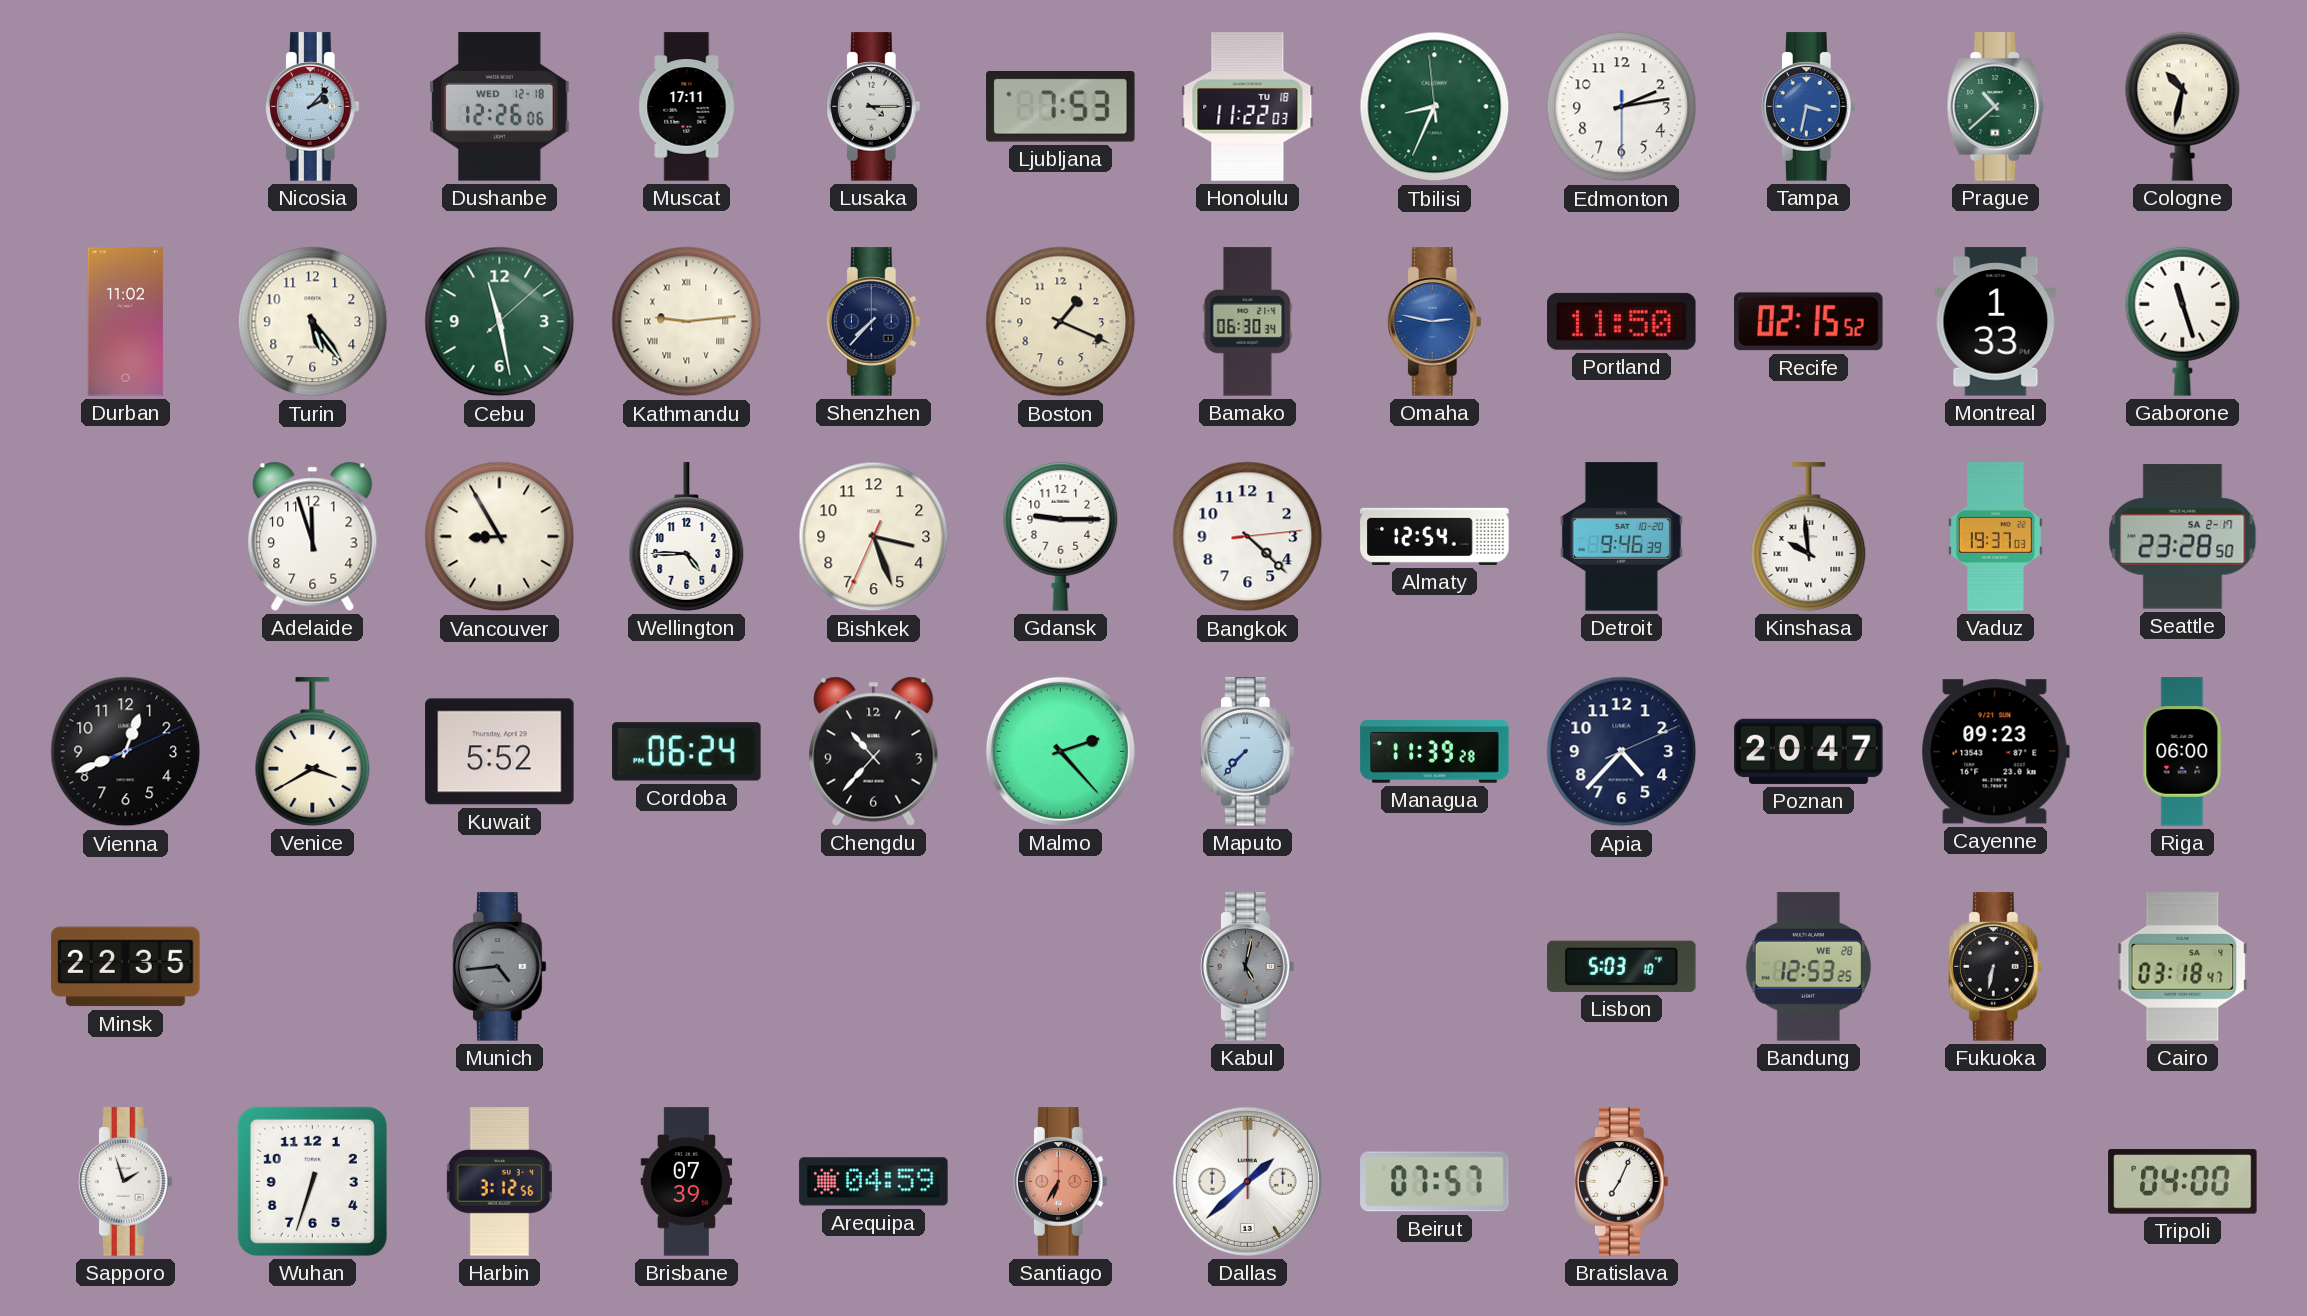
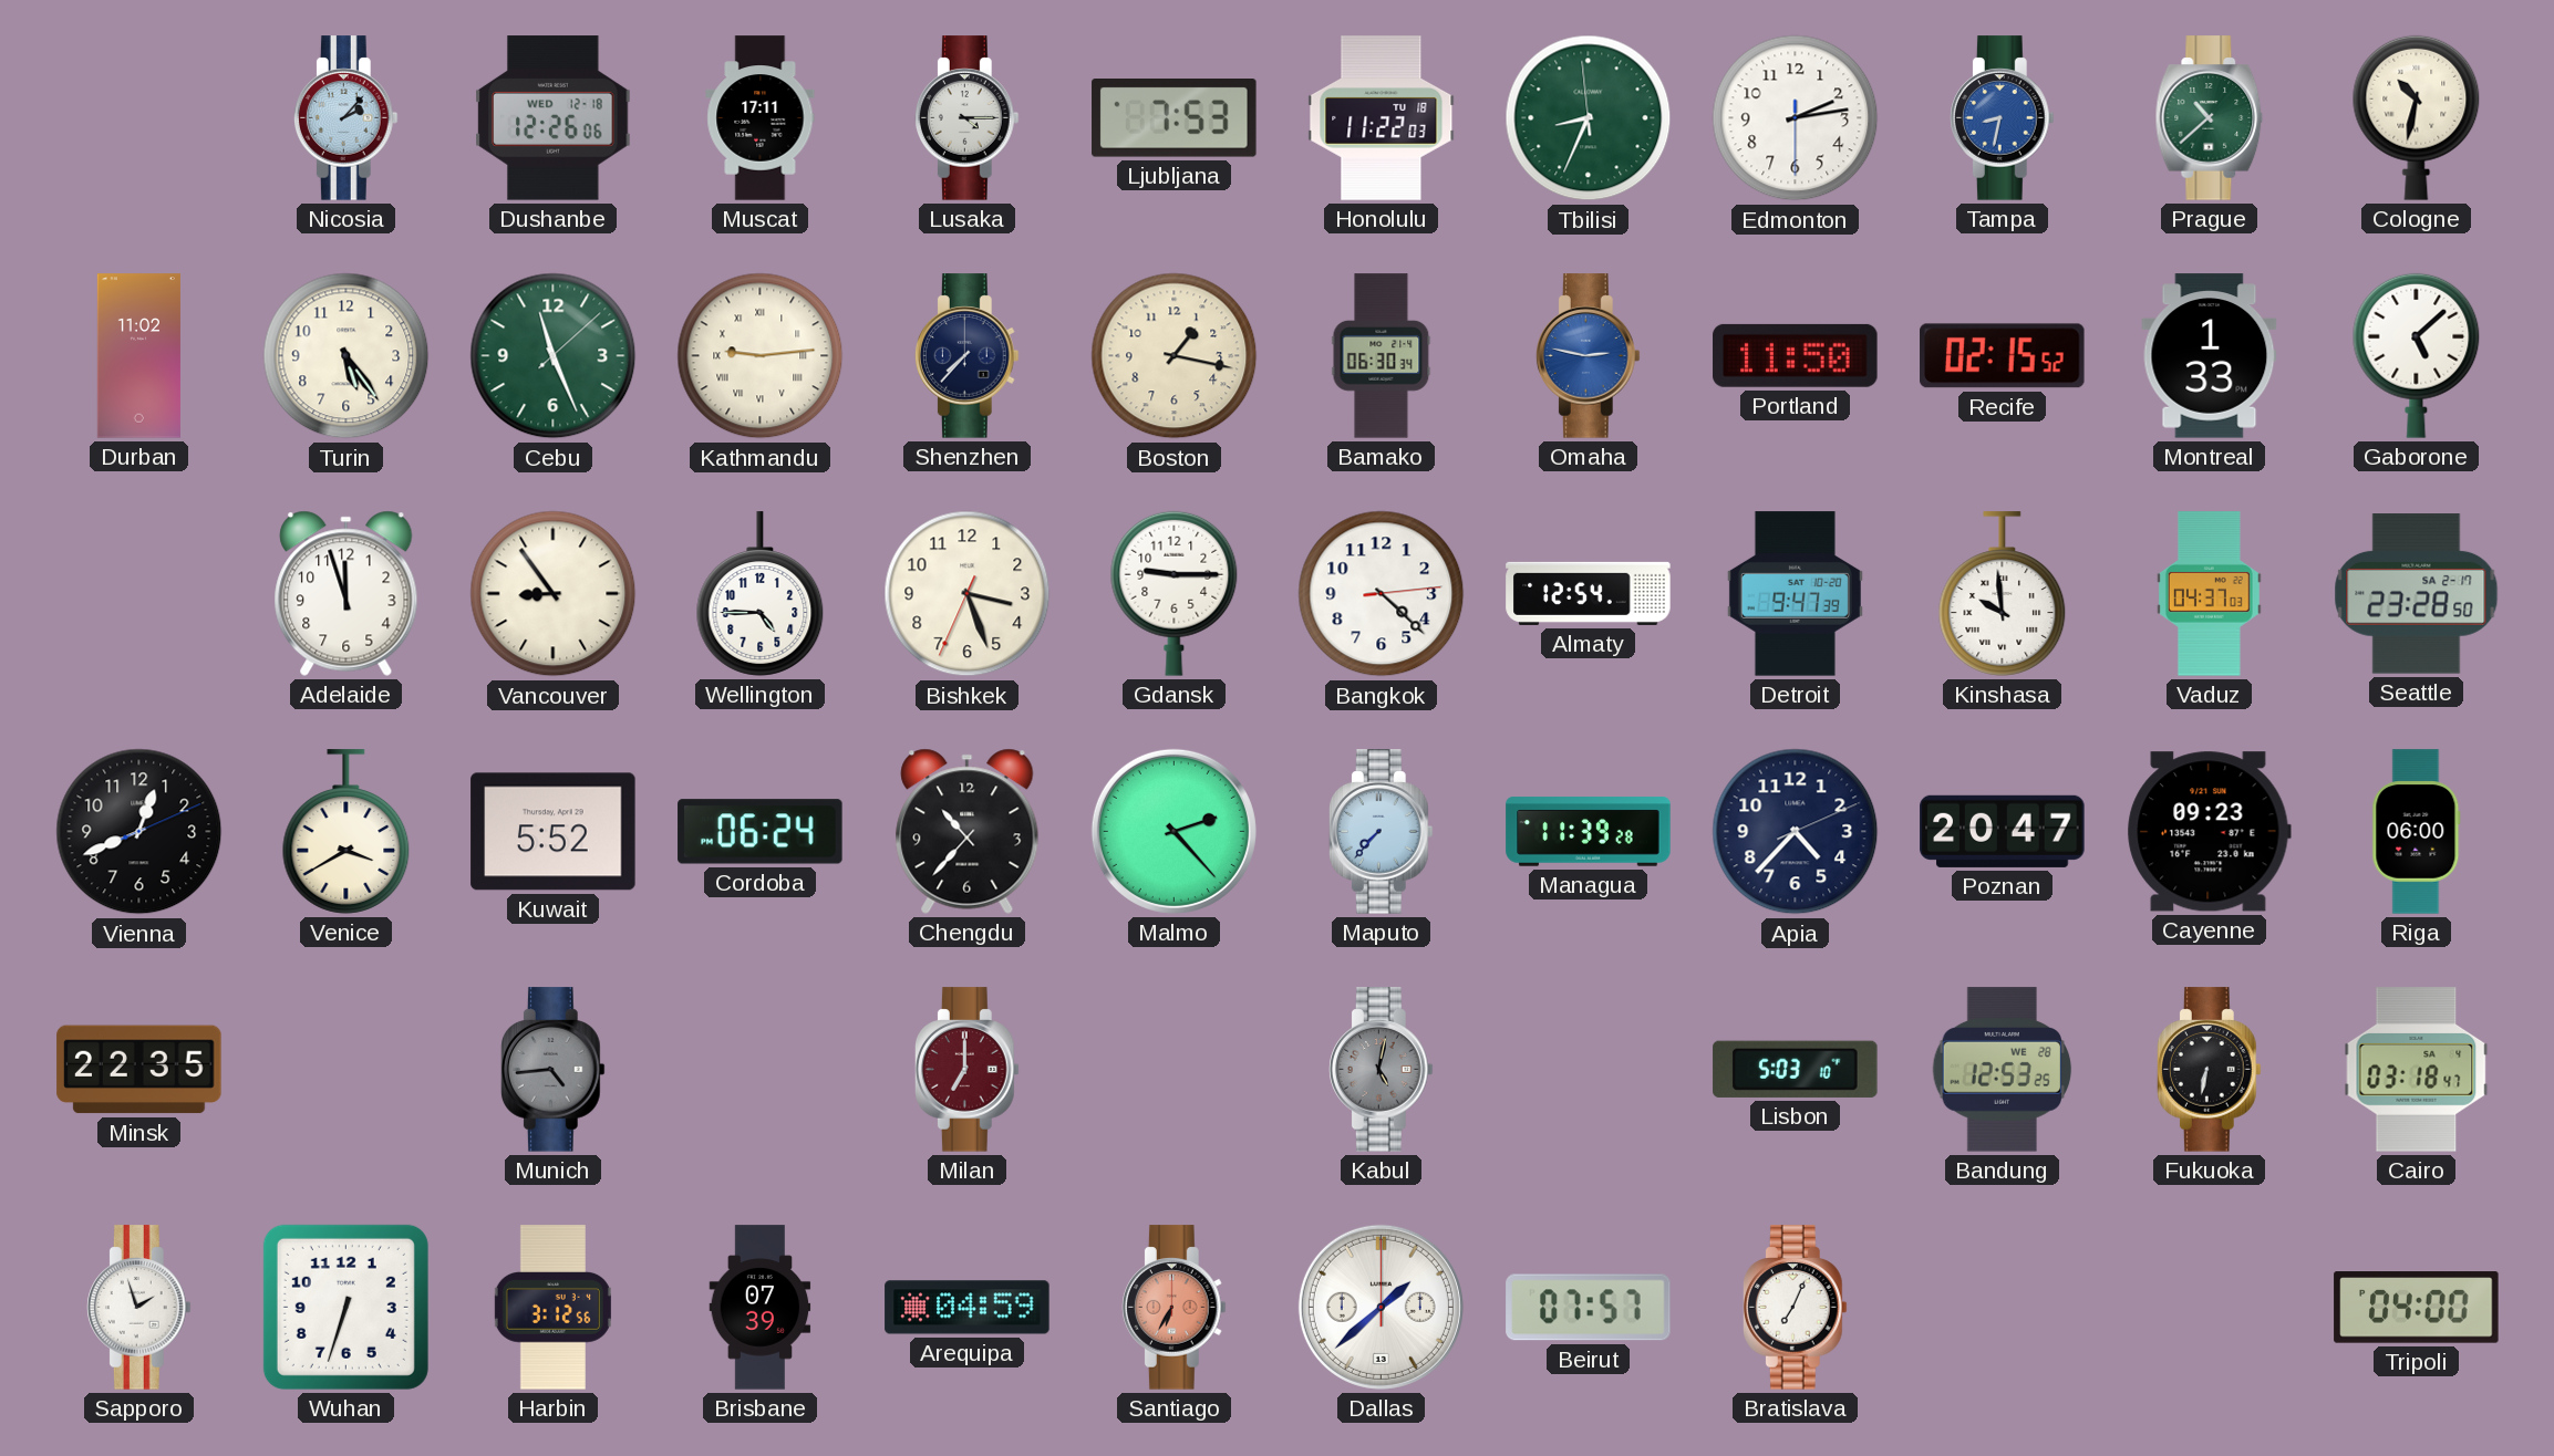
Tampa: 3:32 -> 8:32
Cebu: 11:28 -> 11:26
Boston: 1:19 -> 1:17
Gaborone: 11:27 -> 5:08
Vancouver: 8:55 -> 8:54
Detroit: 9:46 -> 9:47
Vaduz: 19:37 -> 04:37
Milan: none -> 7:00
